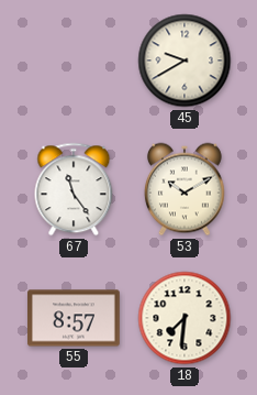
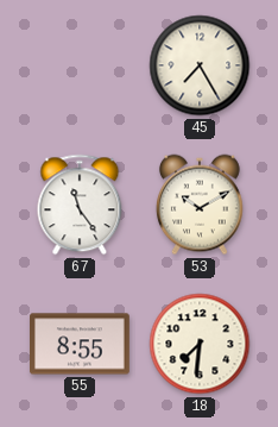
45: 9:40 -> 7:25
55: 8:57 -> 8:55
